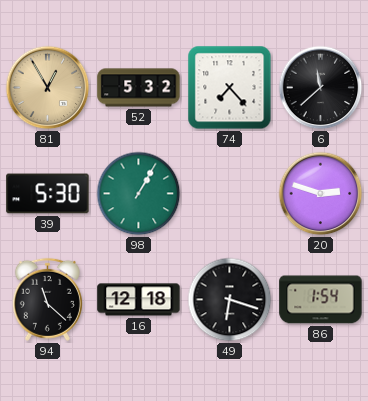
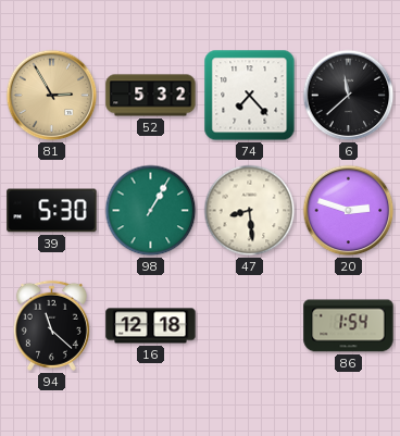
81: 12:55 -> 2:55
47: none -> 8:29
49: 6:18 -> none
